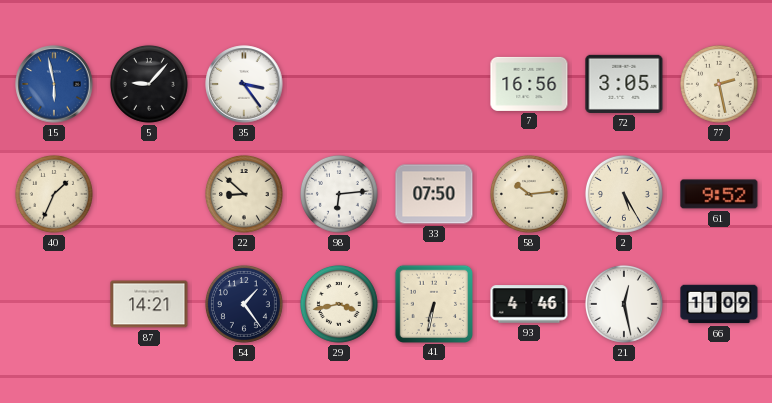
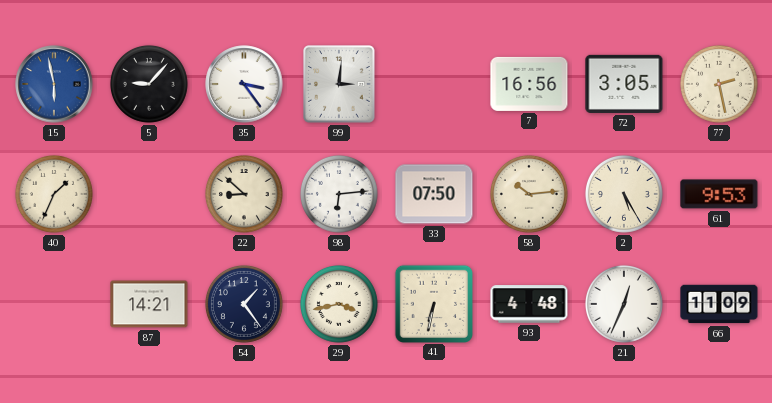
99: none -> 3:01
61: 9:52 -> 9:53
93: 4:46 -> 4:48
21: 12:28 -> 12:34
